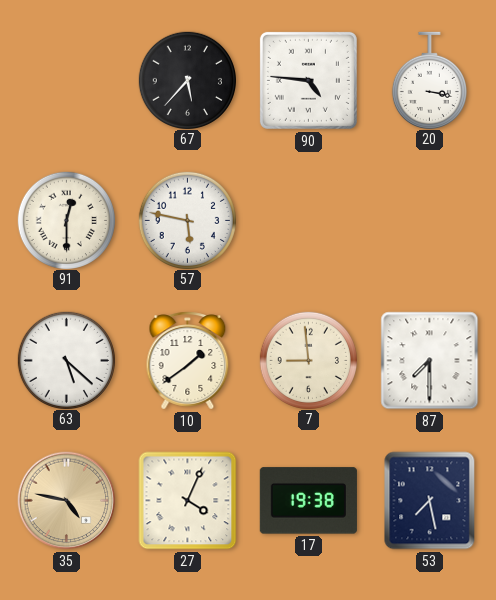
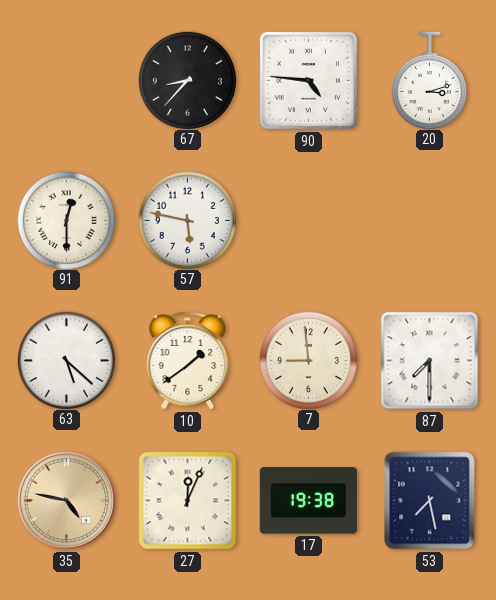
67: 5:37 -> 8:37
20: 3:17 -> 3:12
27: 4:04 -> 12:04
